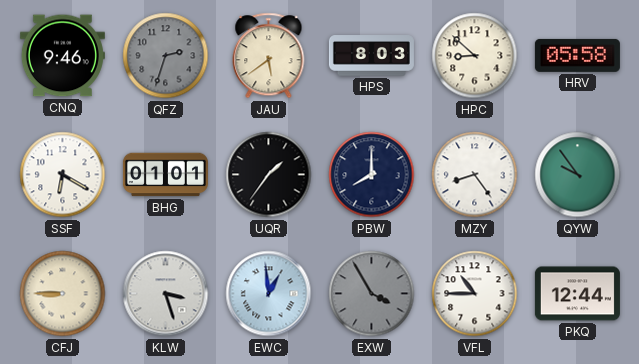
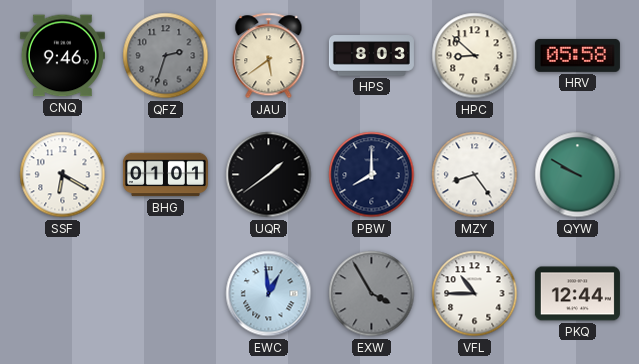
UQR: 1:36 -> 1:39
QYW: 9:54 -> 9:50
CFJ: 8:45 -> none
KLW: 3:27 -> none
